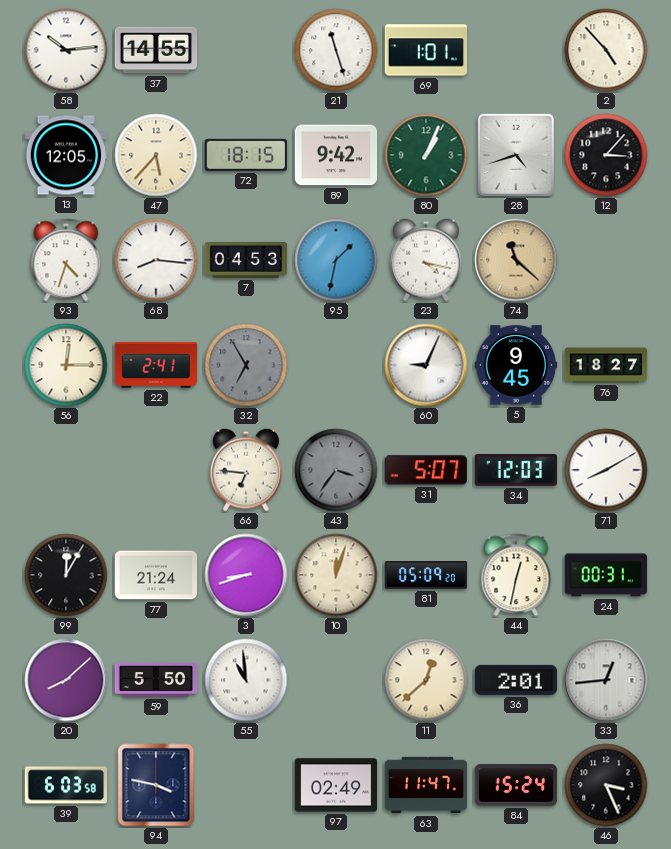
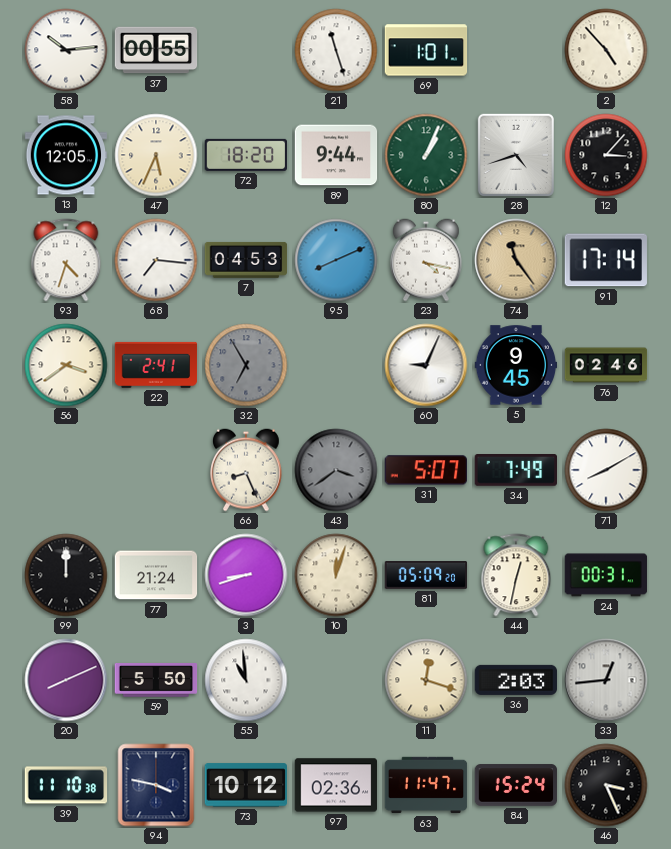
37: 14:55 -> 00:55
47: 5:37 -> 5:34
72: 18:15 -> 18:20
89: 9:42 -> 9:44
68: 8:16 -> 7:16
95: 1:32 -> 8:11
74: 11:22 -> 11:24
91: none -> 17:14
56: 12:15 -> 3:39
76: 18:27 -> 02:46
66: 6:46 -> 8:26
43: 3:36 -> 3:39
34: 12:03 -> 7:49
99: 12:05 -> 12:00
20: 8:08 -> 8:11
11: 12:38 -> 12:18
36: 2:01 -> 2:03
39: 6:03 -> 11:10
73: none -> 10:12
97: 02:49 -> 02:36
